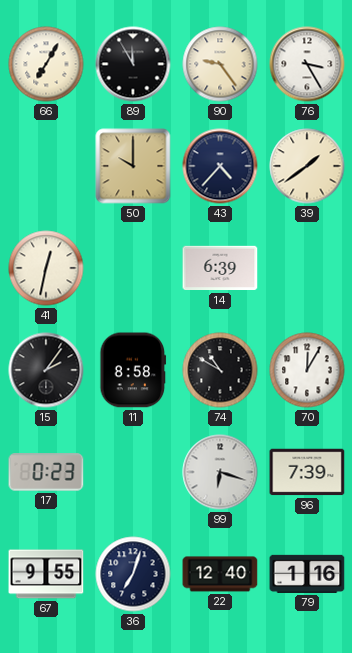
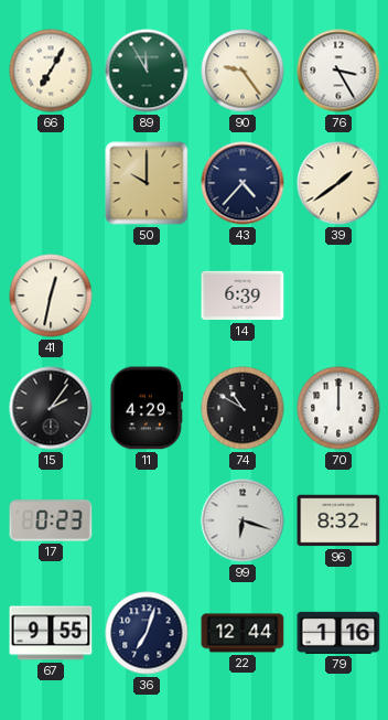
89 dial: black -> green
11: 8:58 -> 4:29
70: 12:05 -> 12:00
96: 7:39 -> 8:32
22: 12:40 -> 12:44
